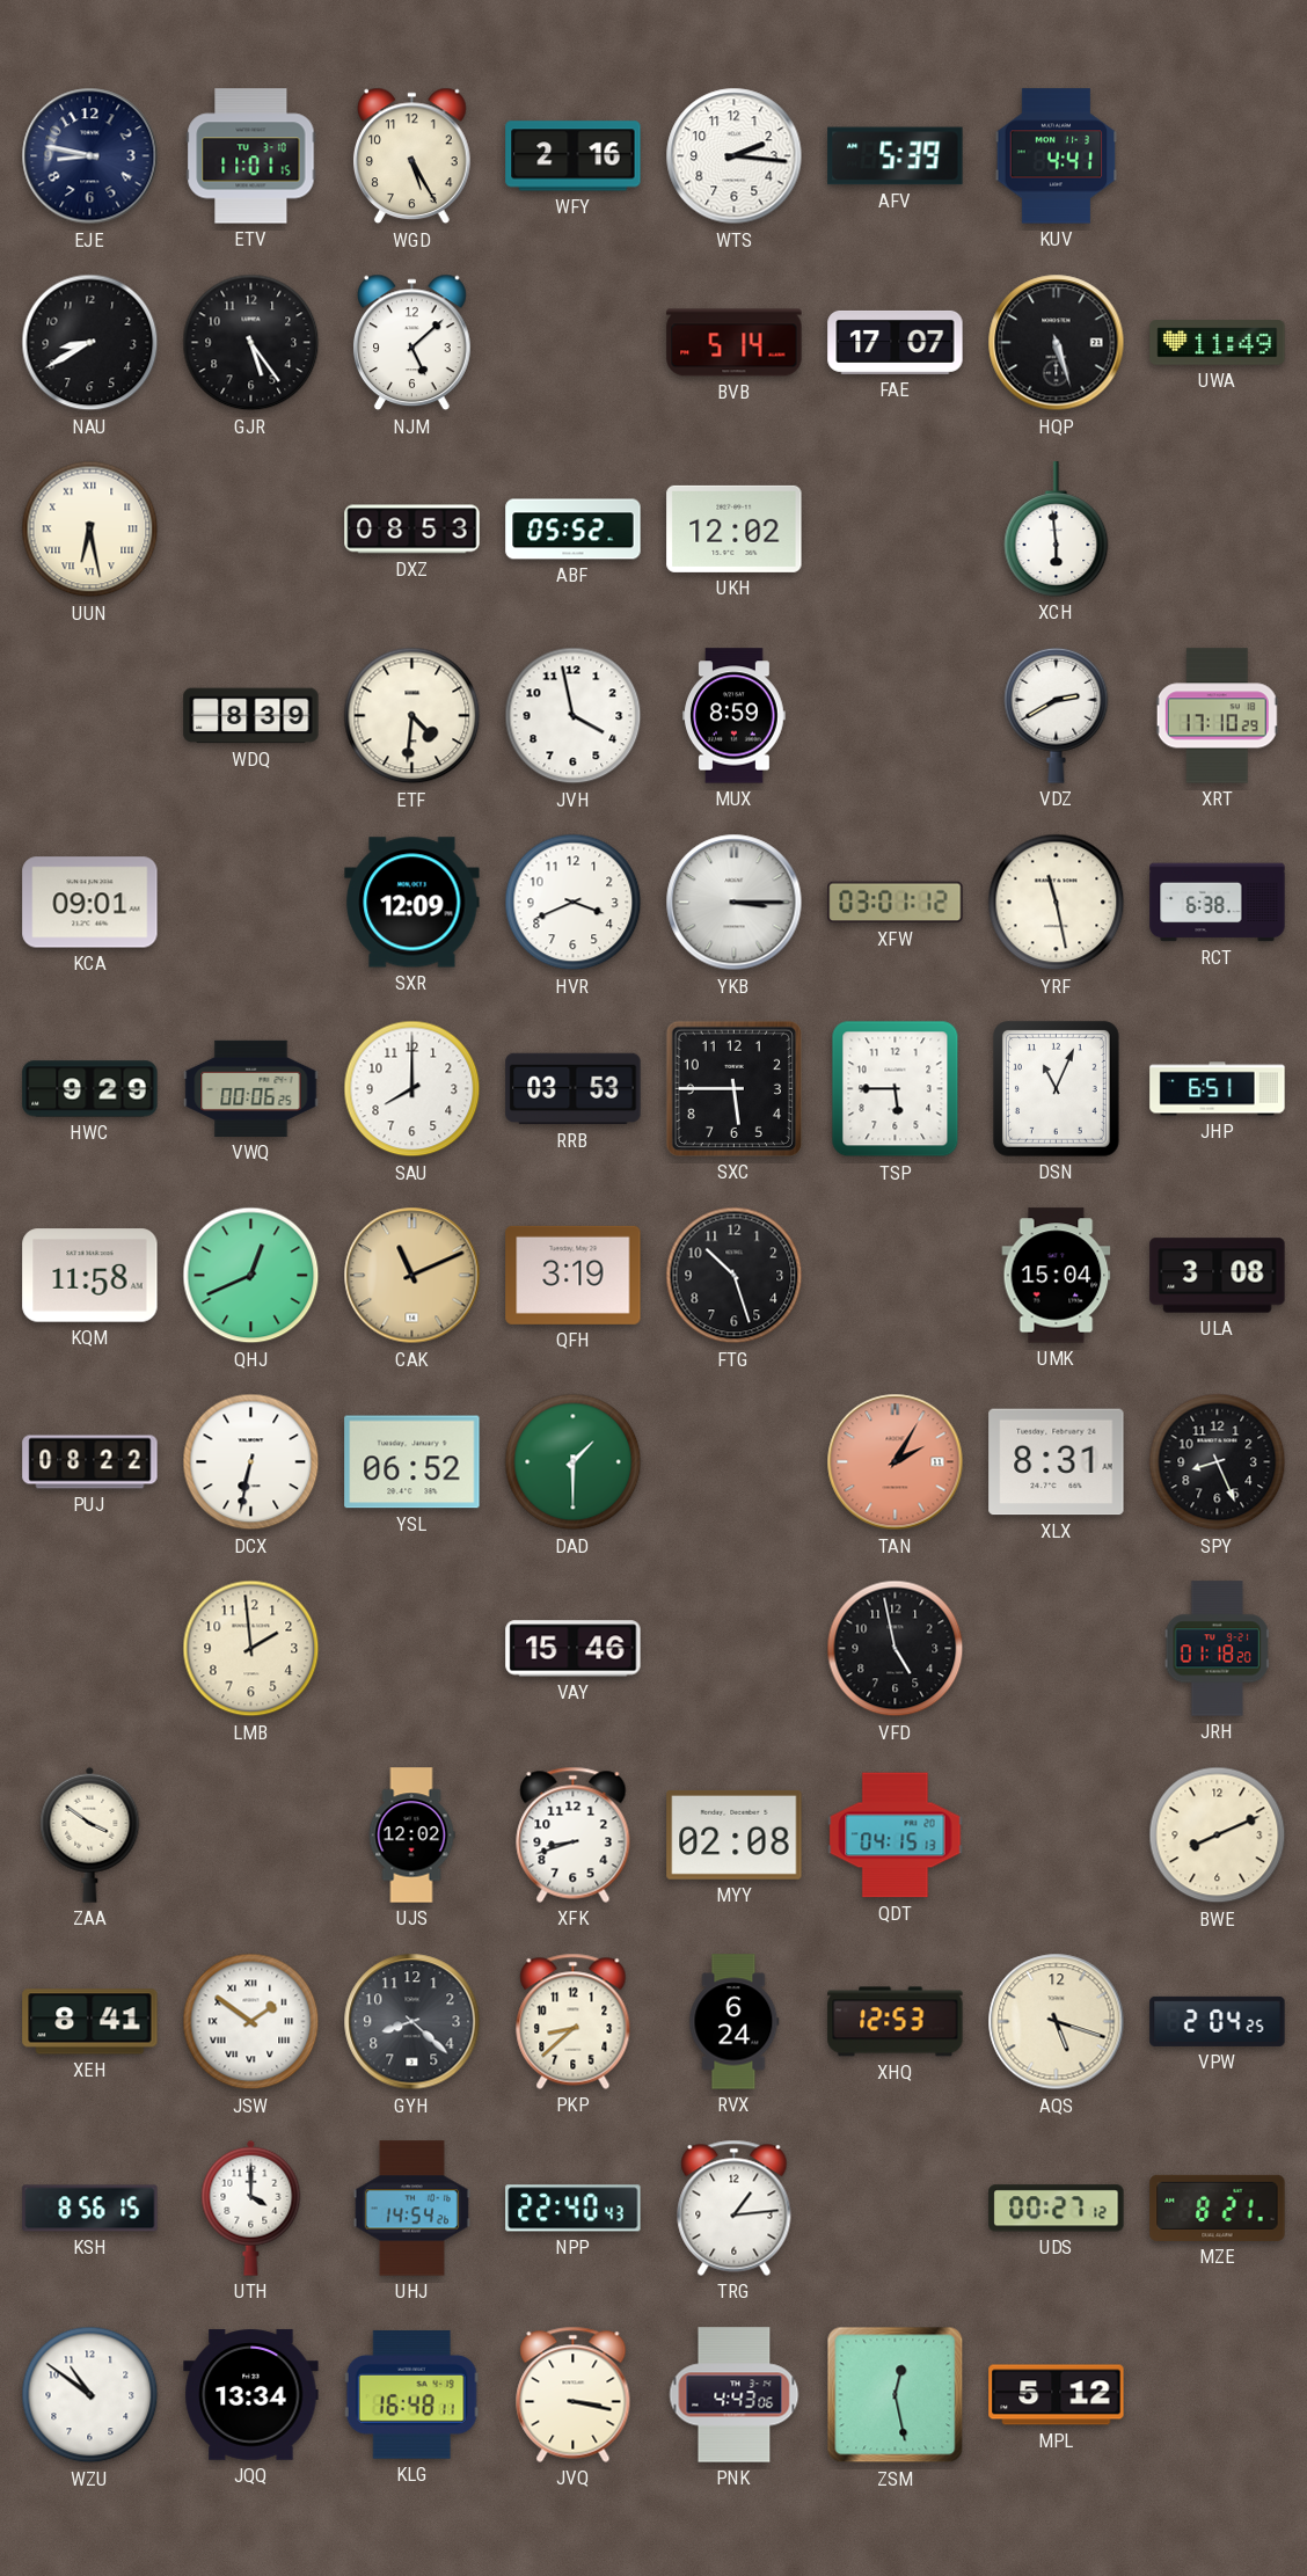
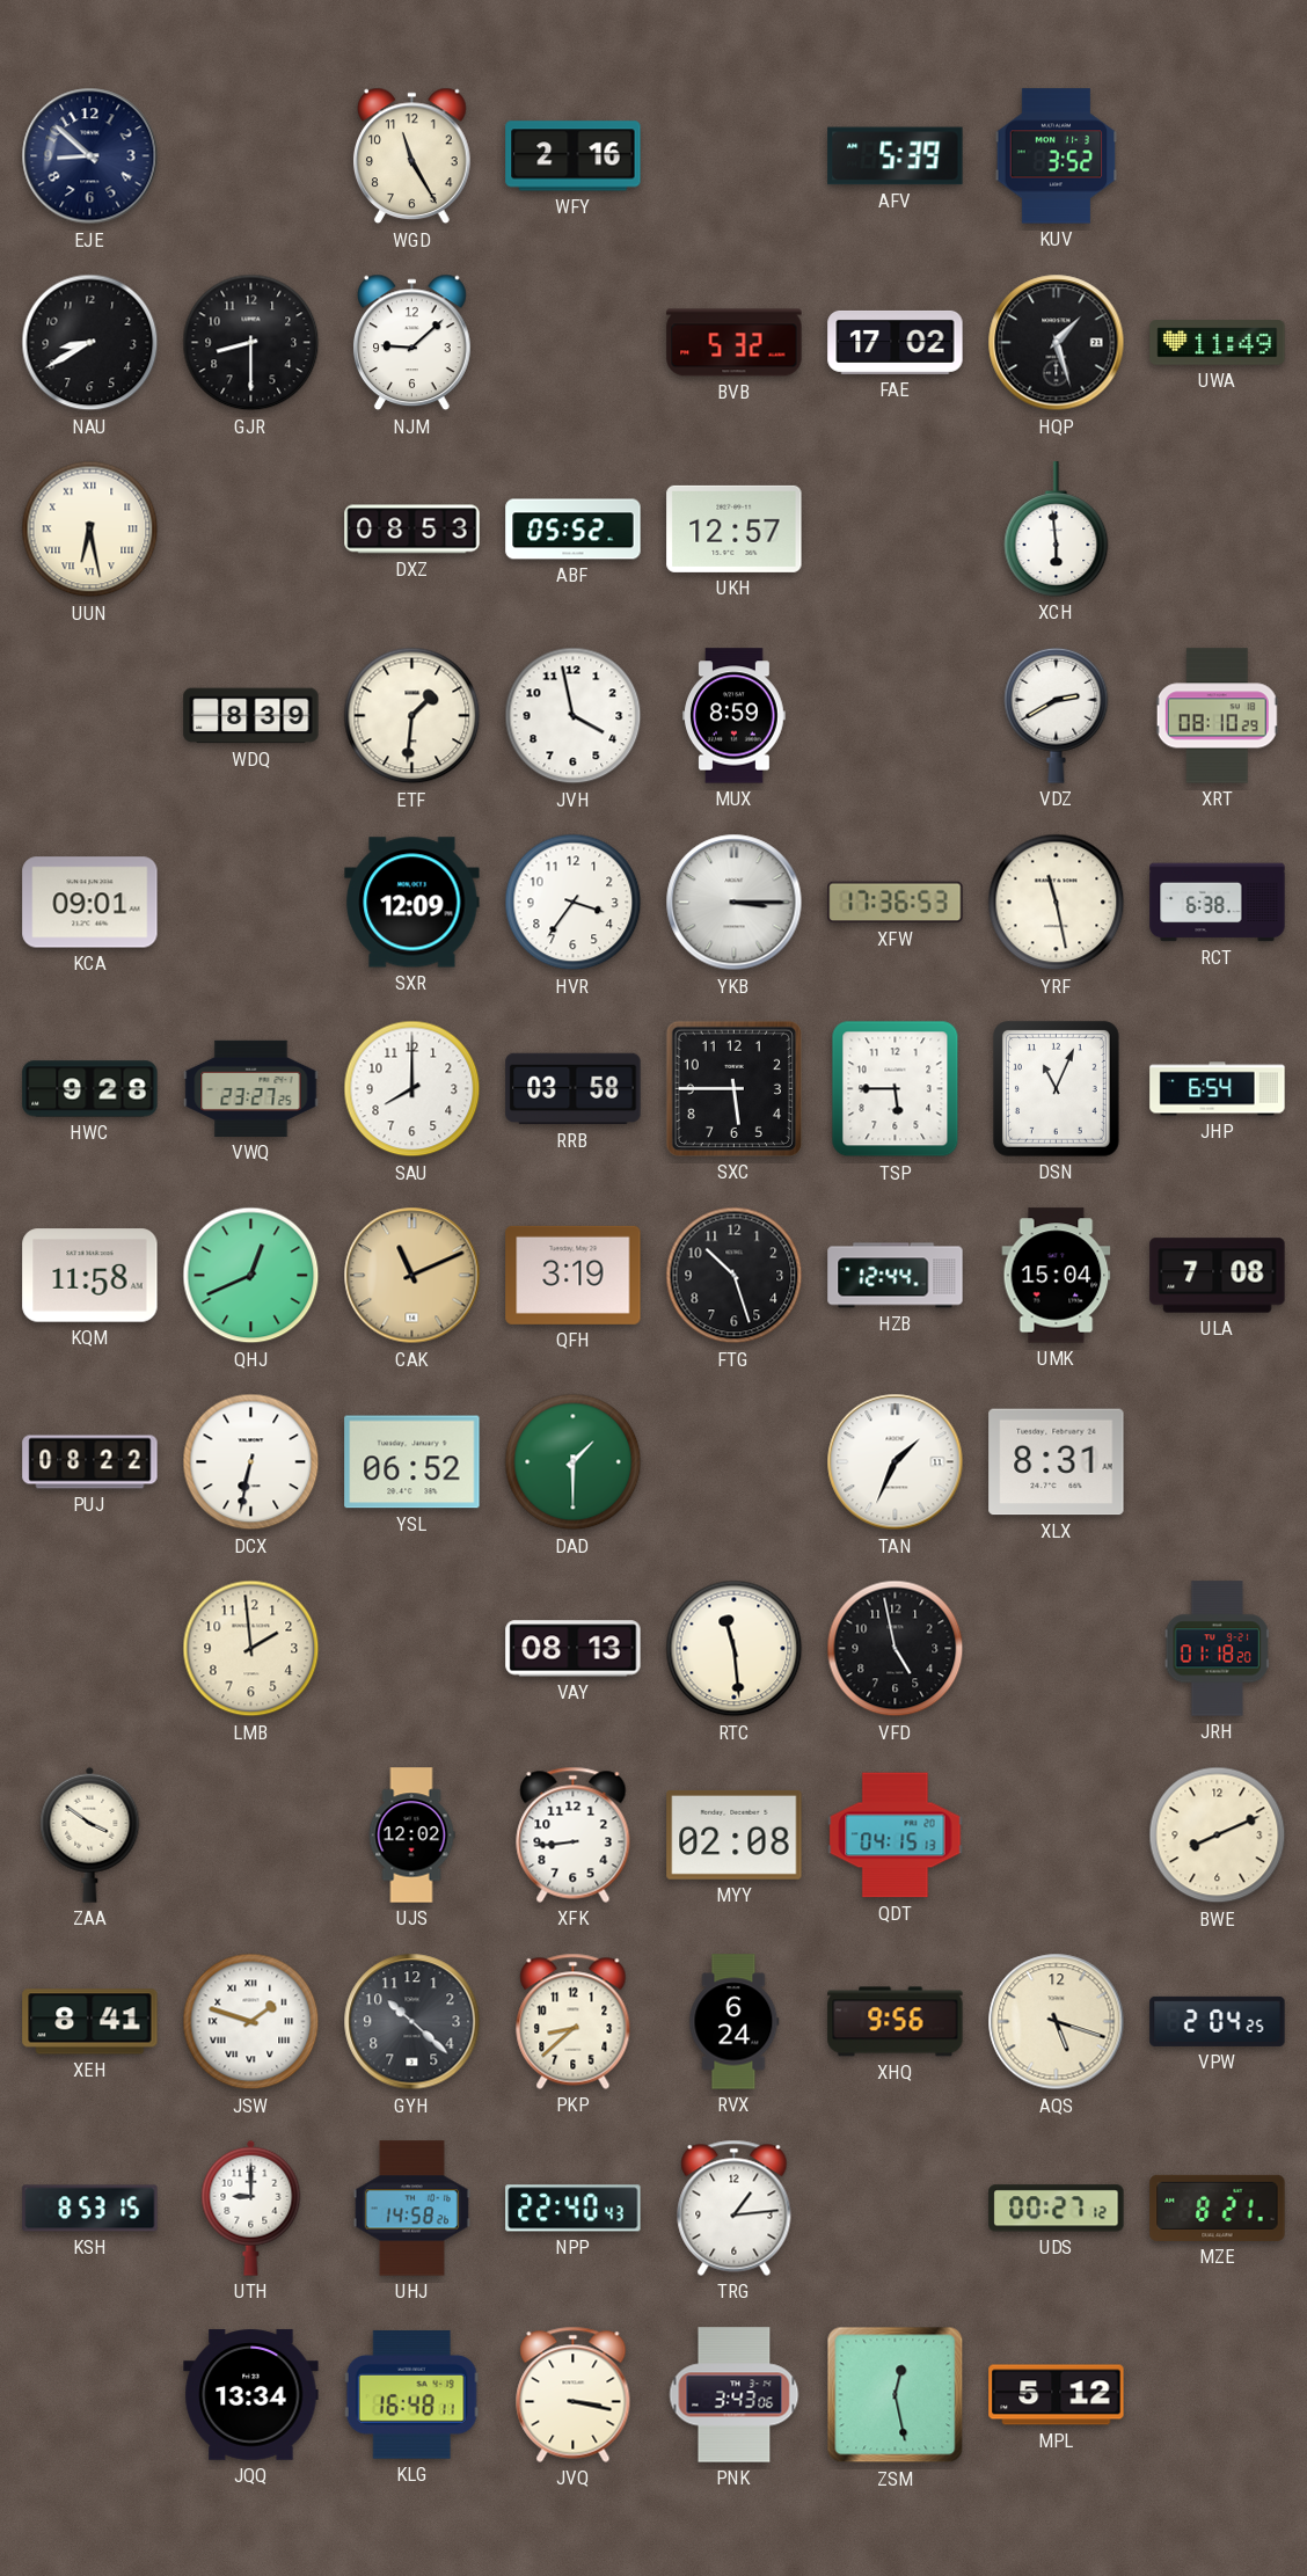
EJE: 8:47 -> 8:52
ETV: 11:01 -> none
WGD: 5:25 -> 11:25
WTS: 2:16 -> none
KUV: 4:41 -> 3:52
GJR: 5:24 -> 8:30
NJM: 5:08 -> 9:08
BVB: 5:14 -> 5:32
FAE: 17:07 -> 17:02
HQP: 5:27 -> 1:27
UKH: 12:02 -> 12:57
ETF: 4:31 -> 1:31
XRT: 17:10 -> 08:10
HVR: 3:41 -> 3:36
XFW: 03:01 -> 17:36
HWC: 9:29 -> 9:28
VWQ: 00:06 -> 23:27
RRB: 03:53 -> 03:58
JHP: 6:51 -> 6:54
HZB: none -> 12:44
ULA: 3:08 -> 7:08
TAN: 2:05 -> 1:34
TAN dial: salmon -> white
SPY: 8:26 -> none
VAY: 15:46 -> 08:13
RTC: none -> 11:29
XFK: 8:42 -> 8:44
JSW: 1:51 -> 1:48
GYH: 8:22 -> 10:22
XHQ: 12:53 -> 9:56
KSH: 8:56 -> 8:53
UTH: 4:00 -> 9:00
UHJ: 14:54 -> 14:58
WZU: 10:51 -> none
PNK: 4:43 -> 3:43
